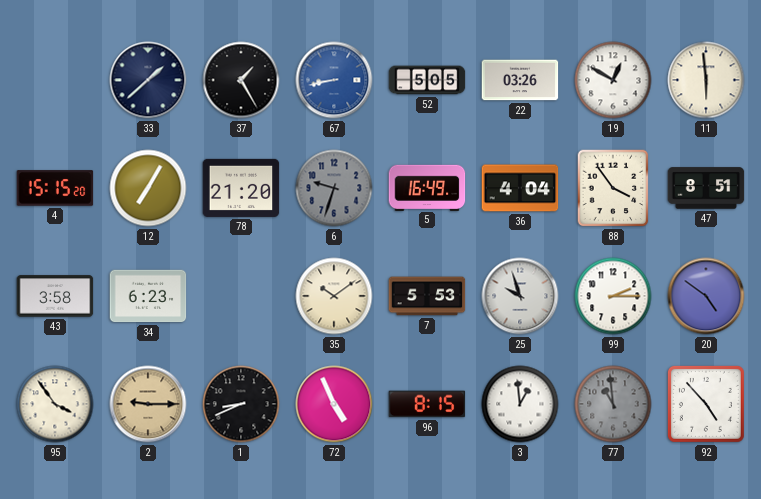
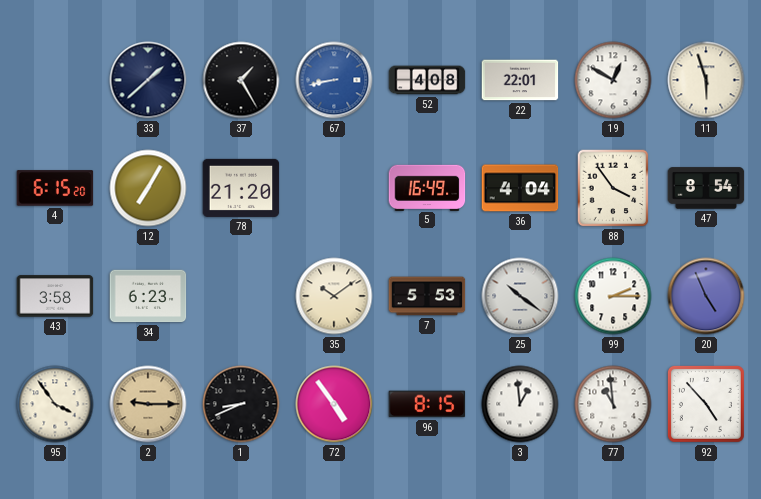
52: 5:05 -> 4:08
22: 03:26 -> 22:01
11: 5:59 -> 5:57
4: 15:15 -> 6:15
6: 9:33 -> none
47: 8:51 -> 8:54
25: 9:57 -> 10:21
20: 4:51 -> 4:56
72: 4:56 -> 4:54
77 dial: grey -> white
